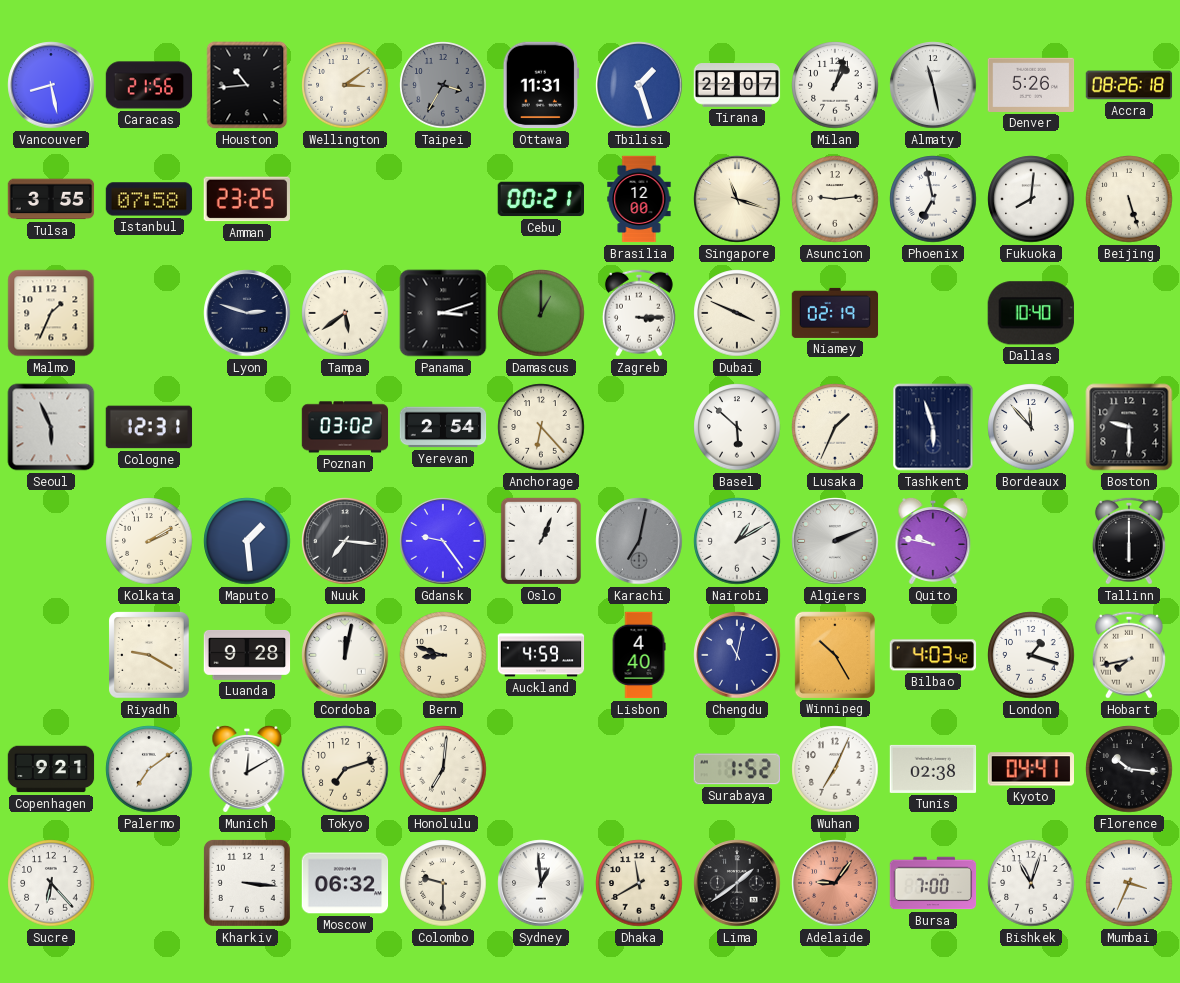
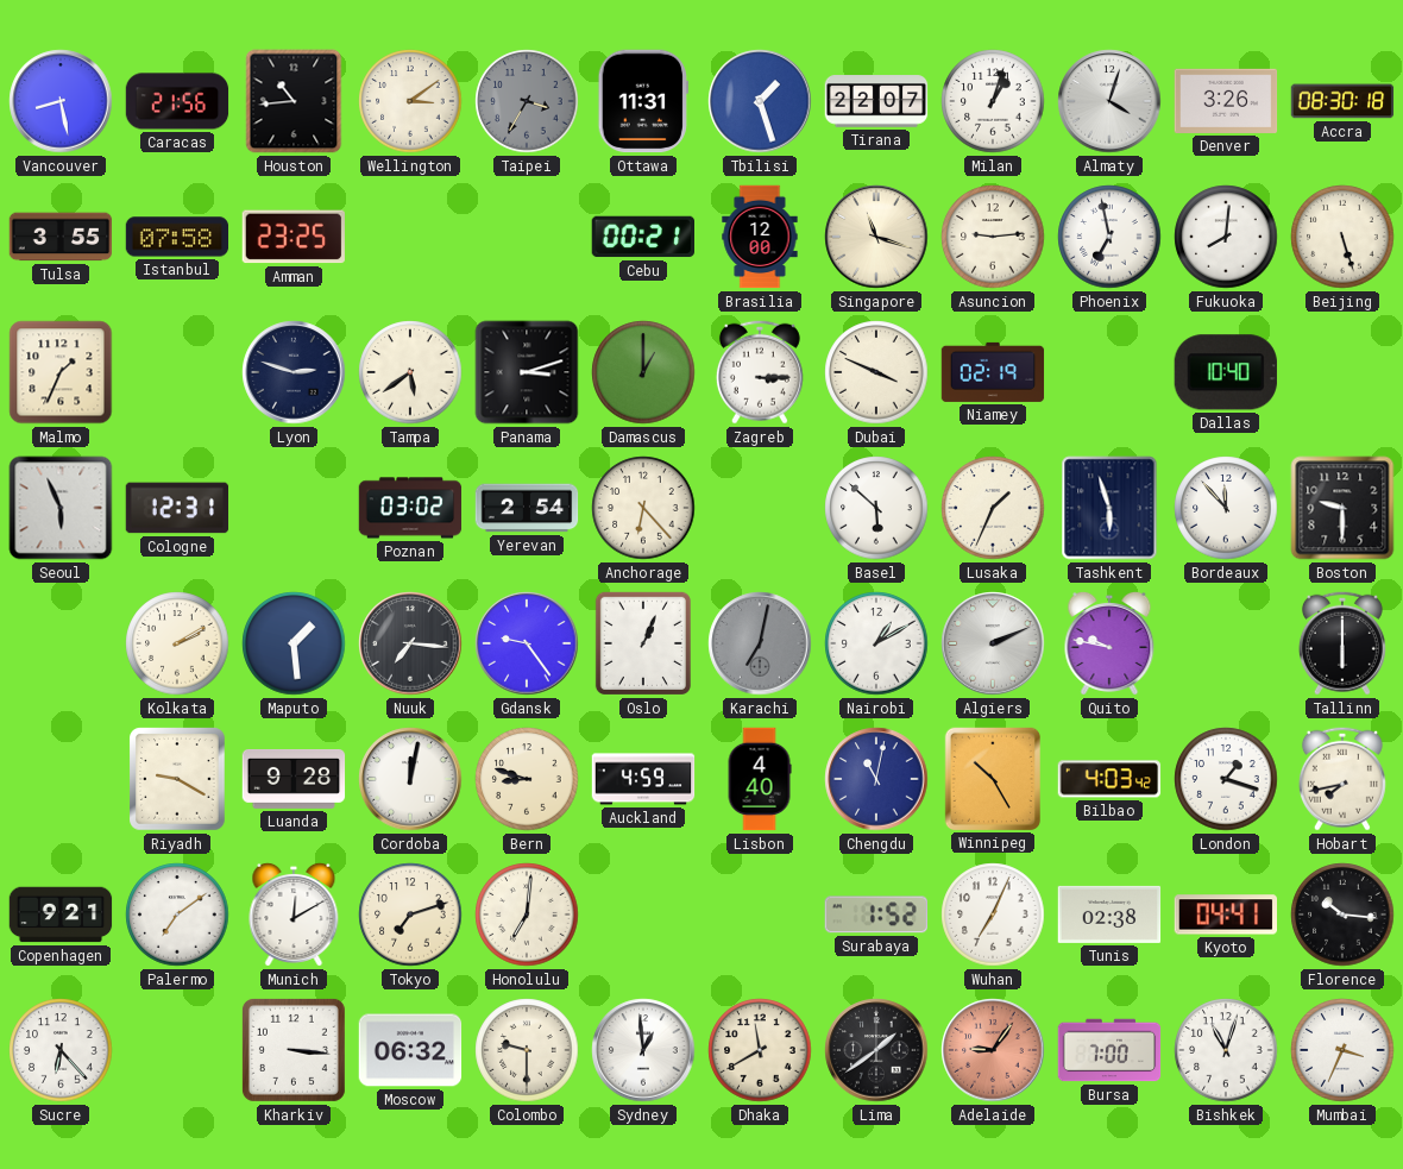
Almaty: 11:28 -> 4:03
Denver: 5:26 -> 3:26
Accra: 08:26 -> 08:30
